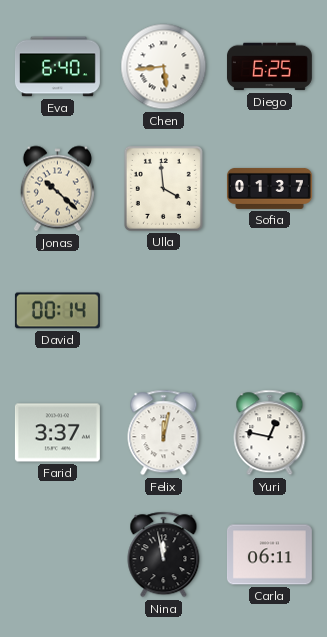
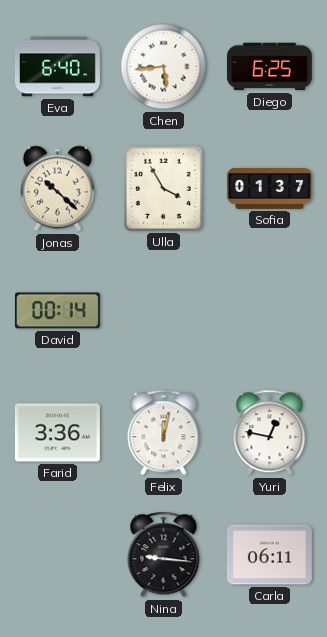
Ulla: 3:59 -> 3:55
Farid: 3:37 -> 3:36
Nina: 11:58 -> 9:16
